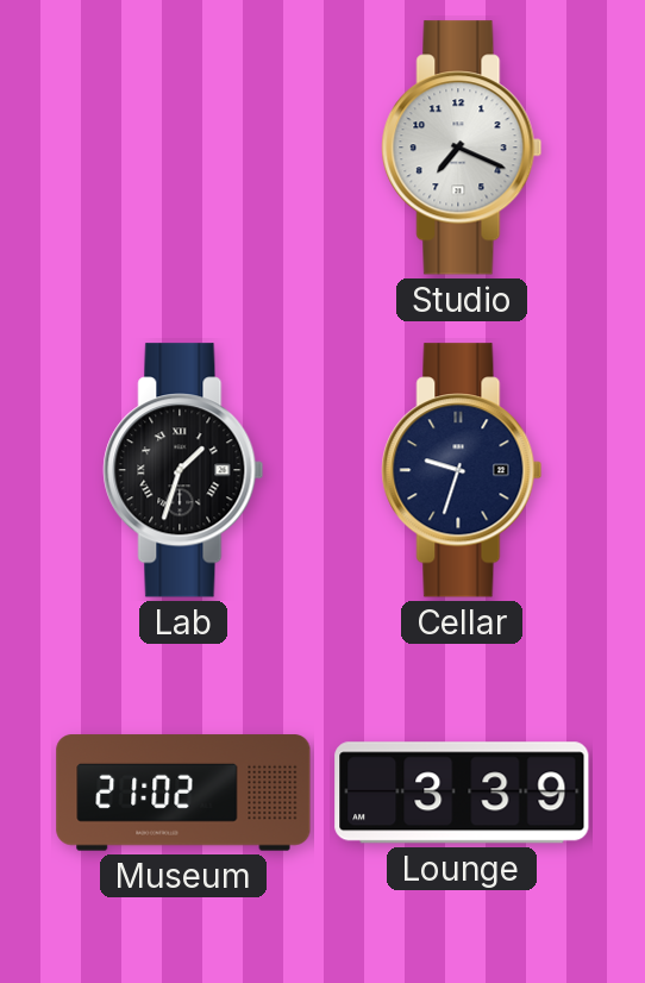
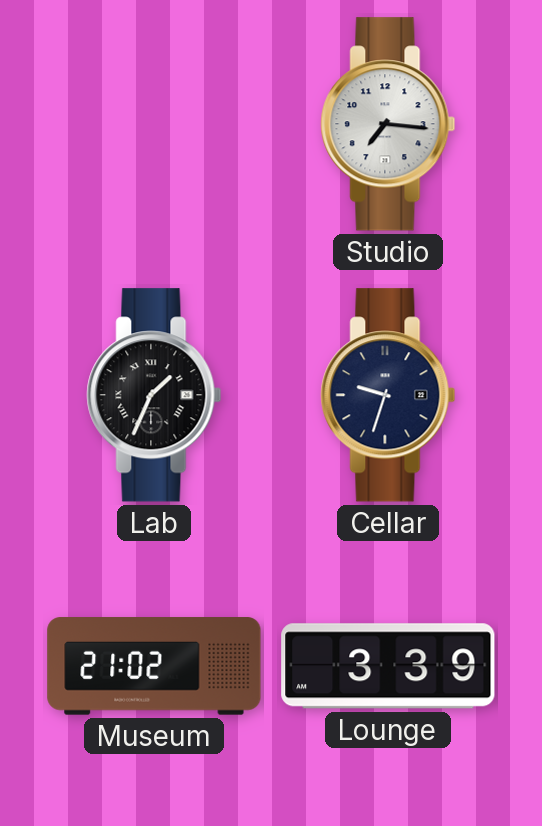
Studio: 7:19 -> 7:16
Lab: 1:33 -> 1:34
